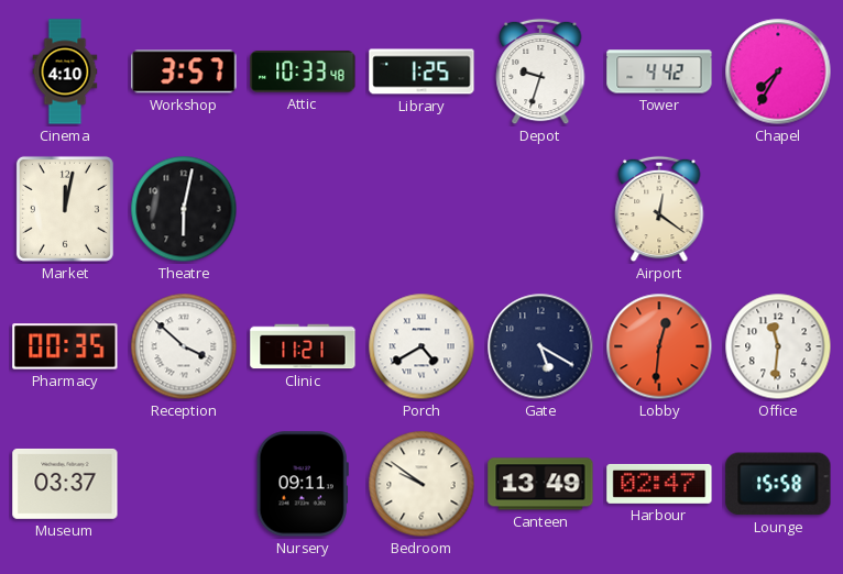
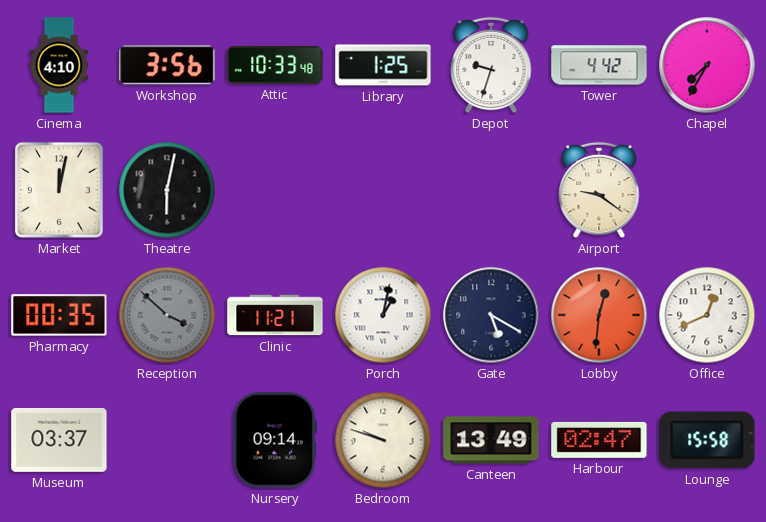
Workshop: 3:57 -> 3:56
Airport: 12:21 -> 9:21
Reception dial: white -> grey
Porch: 4:40 -> 1:02
Office: 11:31 -> 12:41
Nursery: 09:11 -> 09:14
Bedroom: 9:51 -> 9:48
